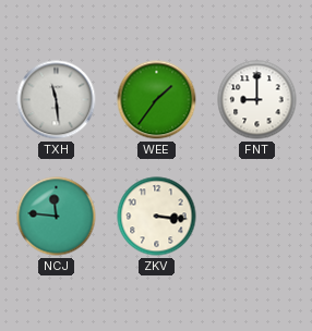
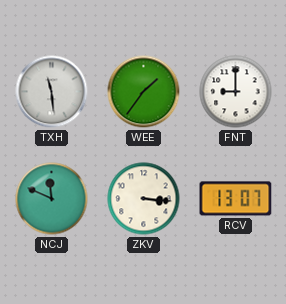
NCJ: 11:46 -> 11:49
RCV: none -> 13:07
